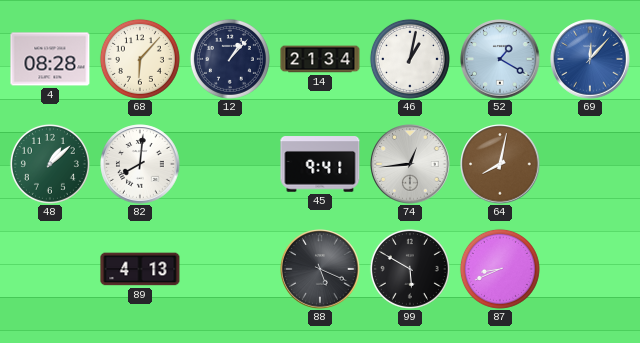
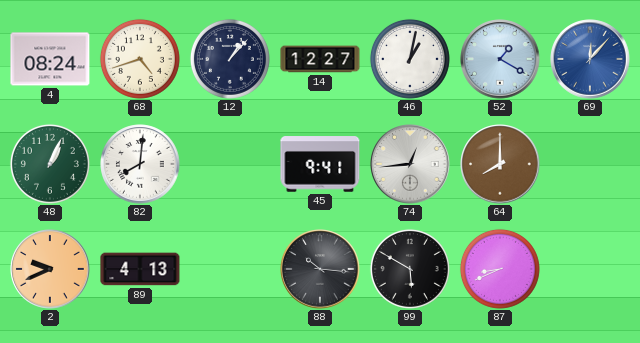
4: 08:28 -> 08:24
68: 6:07 -> 4:42
14: 21:34 -> 12:27
48: 1:08 -> 1:04
64: 8:02 -> 8:00
2: none -> 9:41
88: 5:19 -> 10:16
